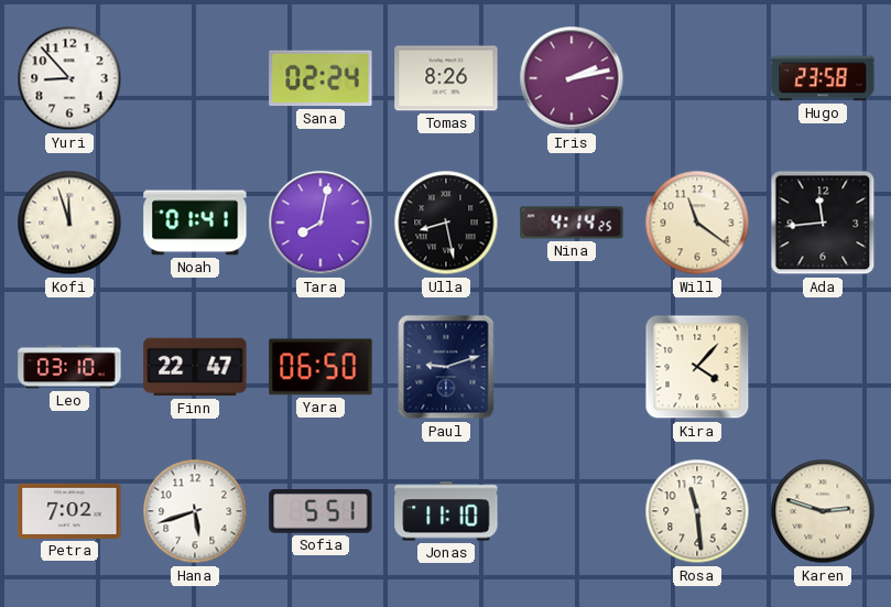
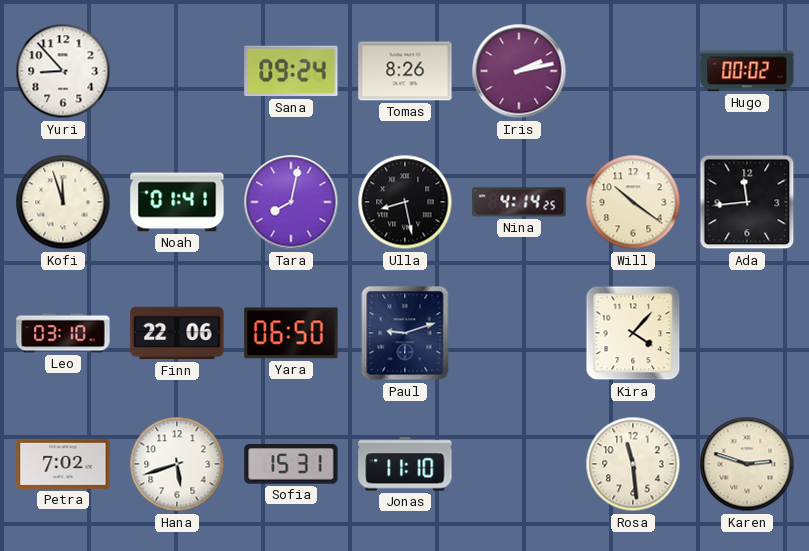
Sana: 02:24 -> 09:24
Hugo: 23:58 -> 00:02
Will: 11:21 -> 10:21
Finn: 22:47 -> 22:06
Sofia: 5:51 -> 15:31
